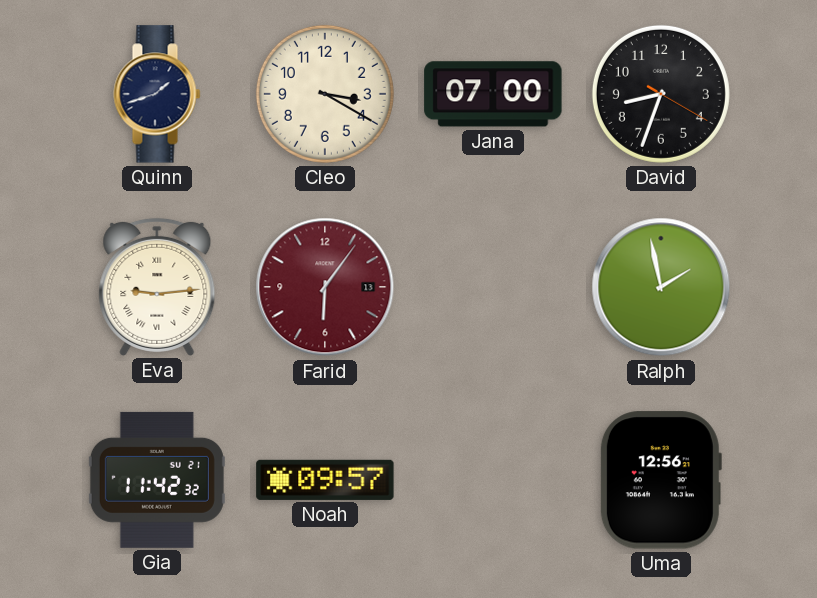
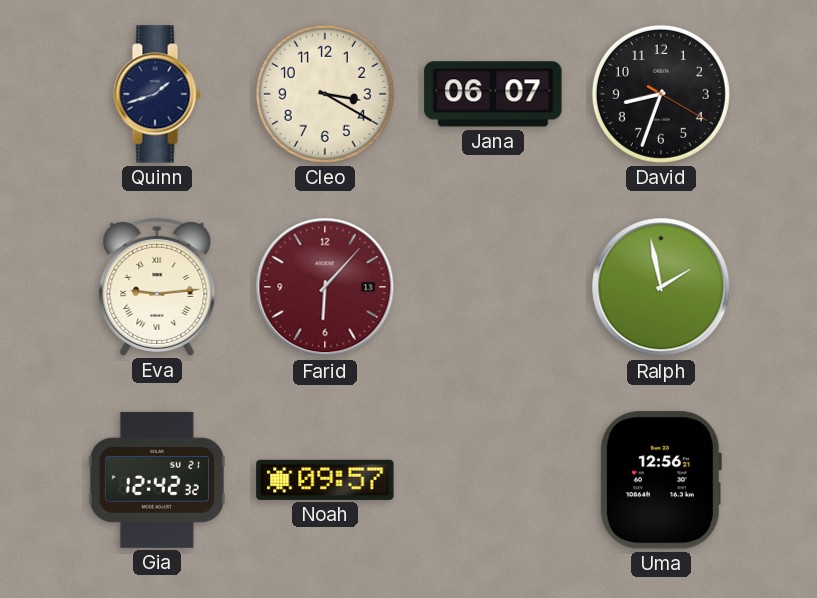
Jana: 07:00 -> 06:07
Farid: 6:06 -> 6:07
Gia: 11:42 -> 12:42
